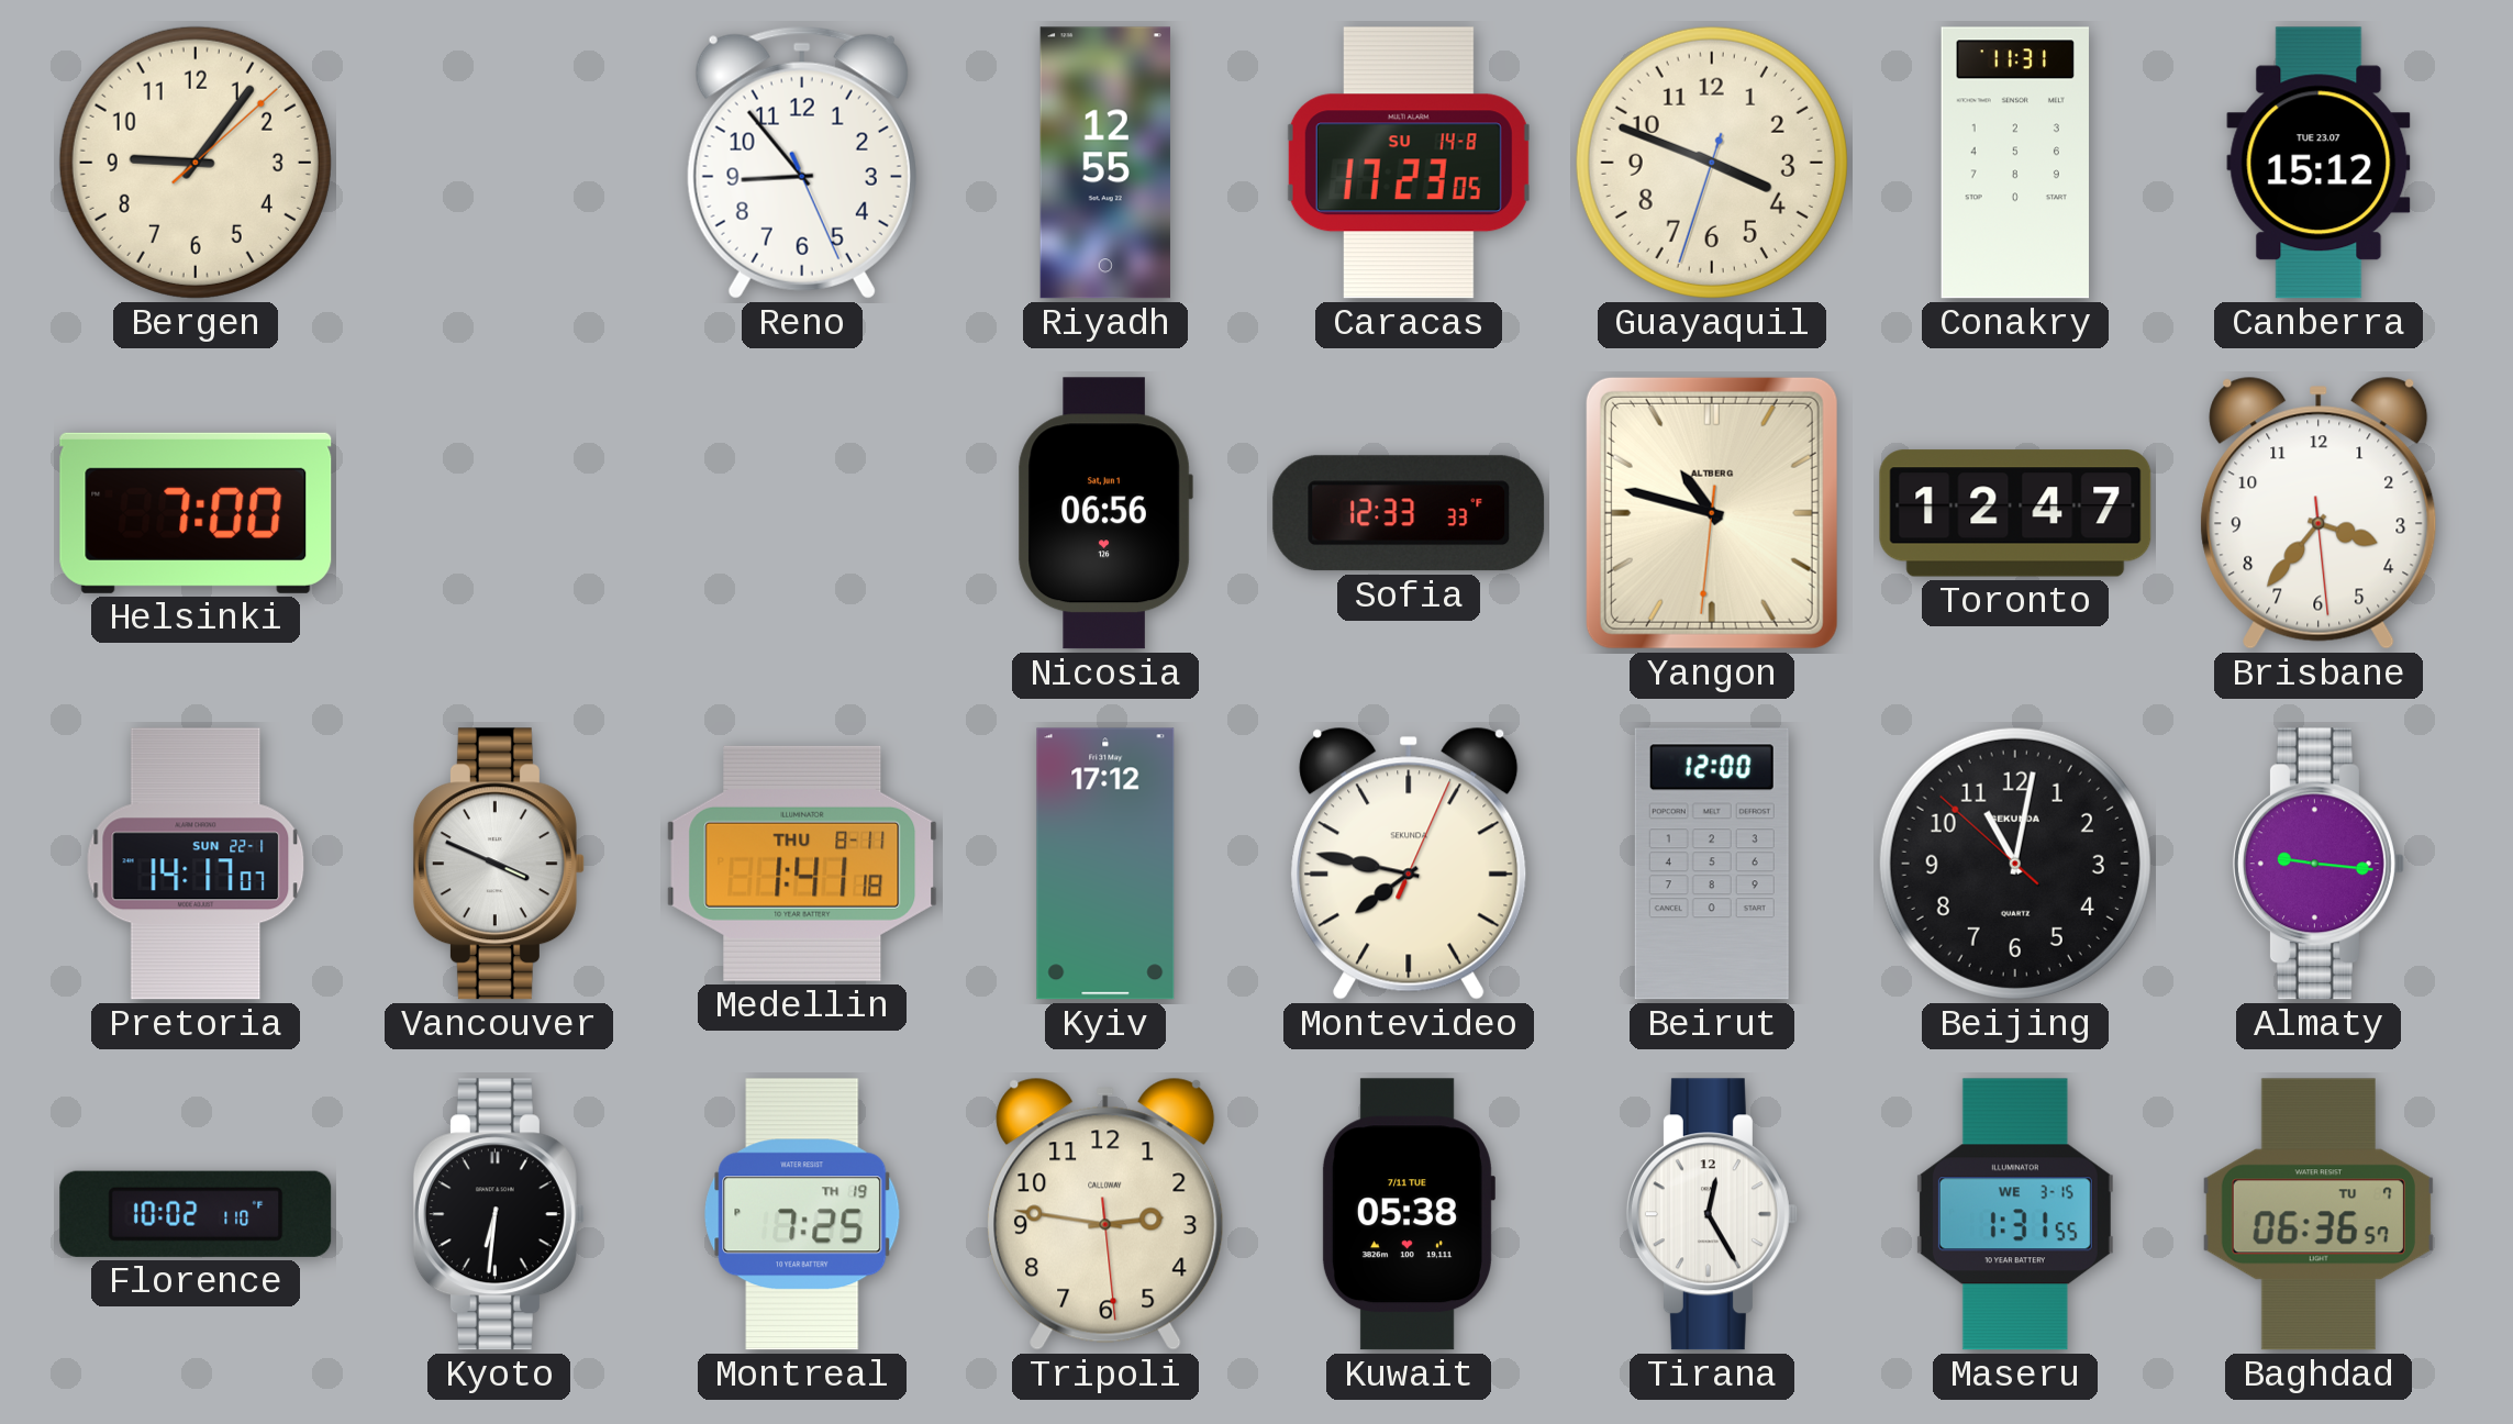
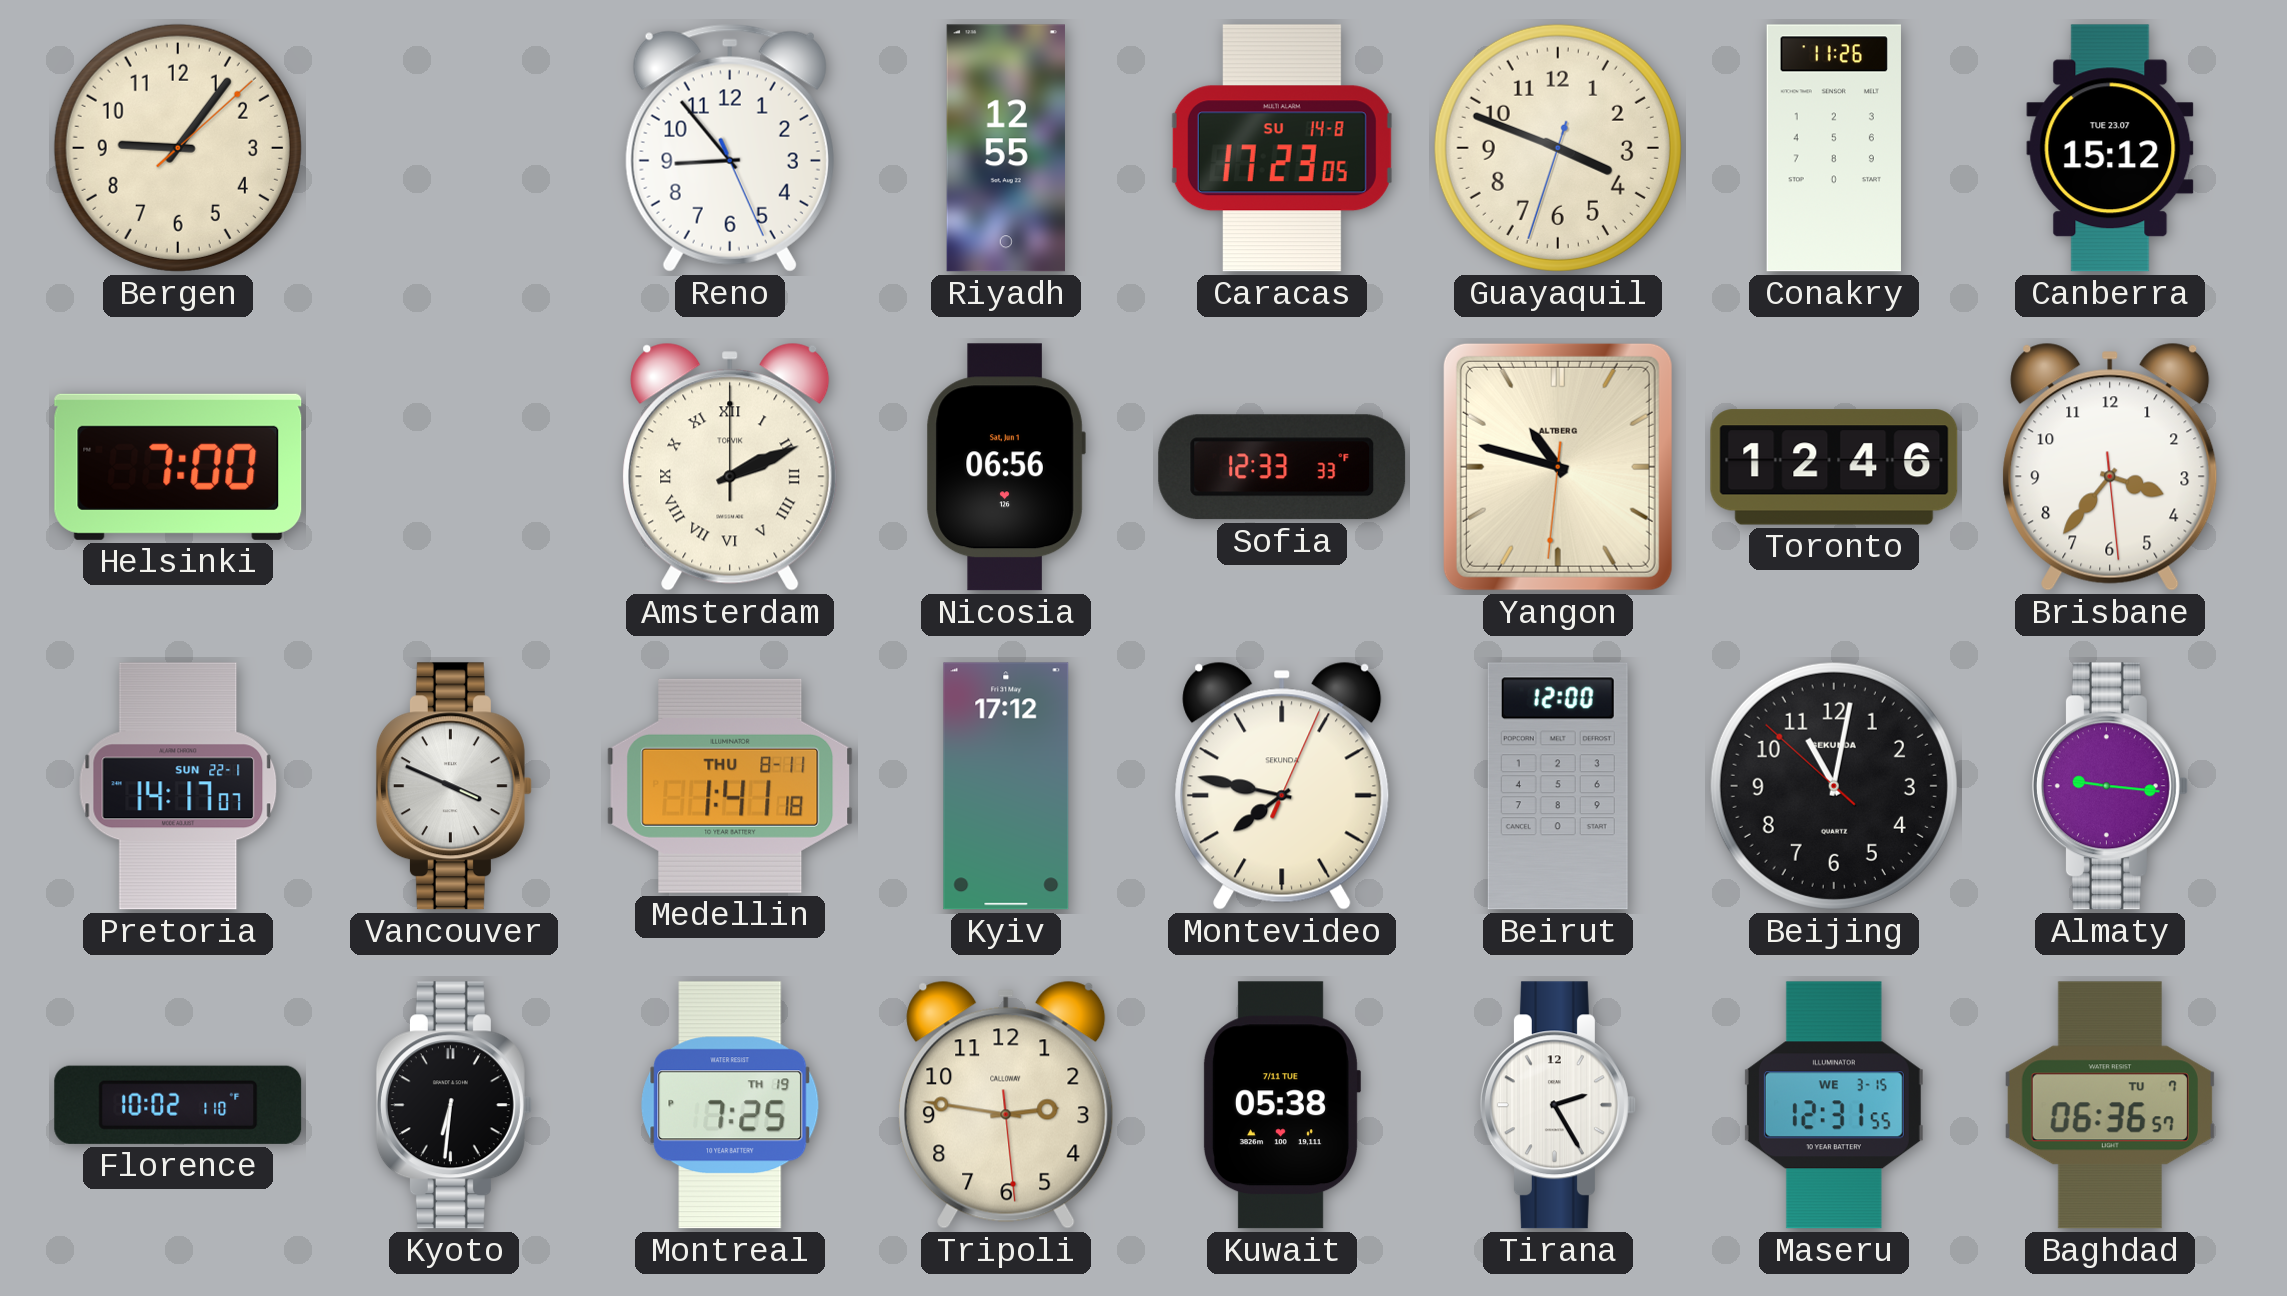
Conakry: 11:31 -> 11:26
Amsterdam: none -> 2:11
Toronto: 12:47 -> 12:46
Tirana: 12:25 -> 2:25
Maseru: 1:31 -> 12:31
